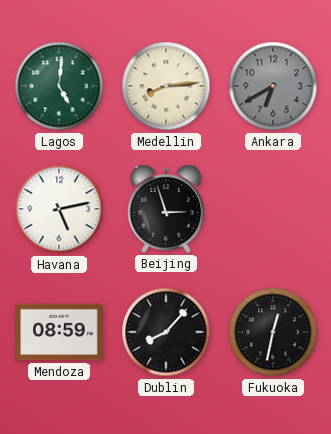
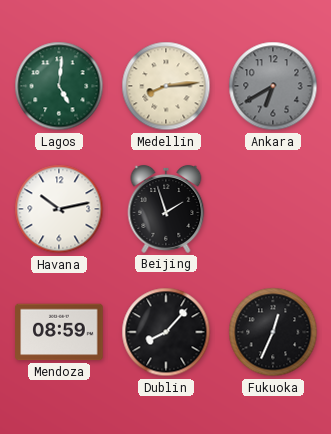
Havana: 5:13 -> 10:13
Beijing: 2:57 -> 1:57
Fukuoka: 12:32 -> 12:34
